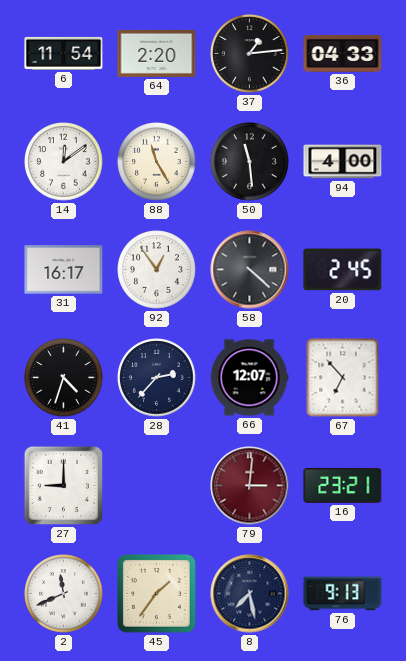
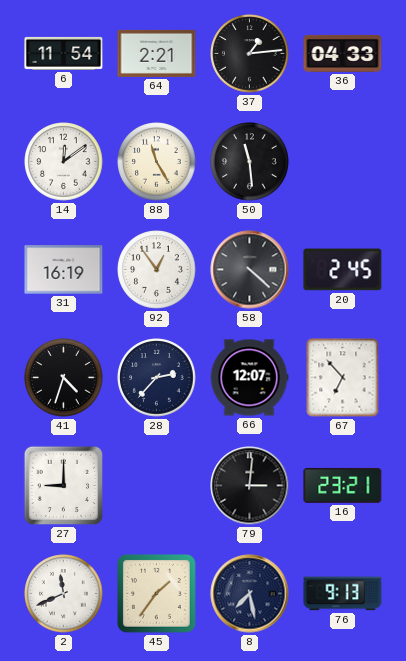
64: 2:20 -> 2:21
94: 4:00 -> none
31: 16:17 -> 16:19
79 dial: burgundy -> black
